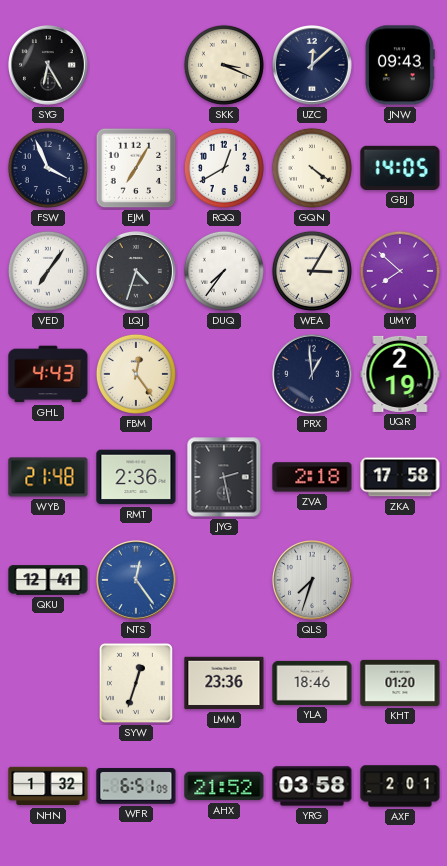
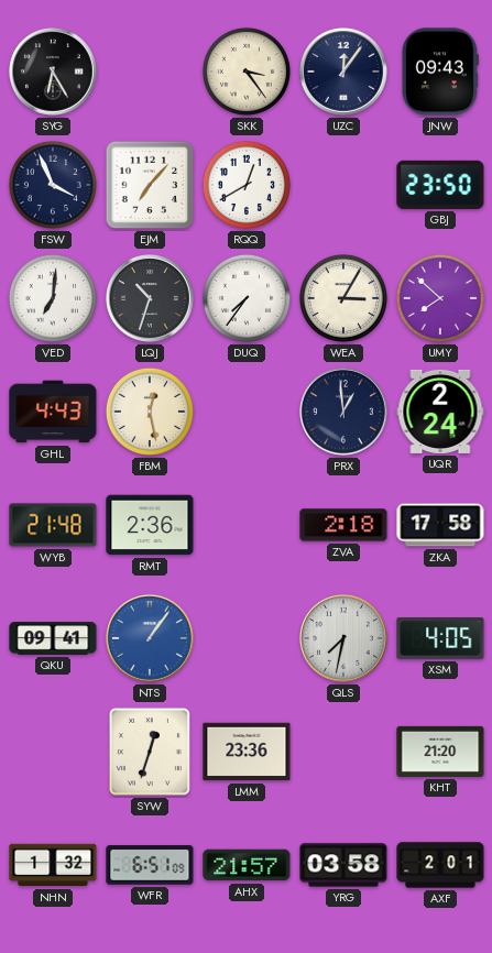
SKK: 3:19 -> 3:24
UZC: 12:08 -> 12:06
EJM: 7:05 -> 7:07
GQN: 4:21 -> none
GBJ: 14:05 -> 23:50
VED: 7:06 -> 7:01
LQJ: 4:33 -> 10:33
FBM: 12:24 -> 12:28
UQR: 2:19 -> 2:24
JYG: 2:28 -> none
QKU: 12:41 -> 09:41
NTS: 12:24 -> 1:06
QLS: 7:33 -> 7:32
XSM: none -> 4:05
YLA: 18:46 -> none
KHT: 01:20 -> 21:20
AHX: 21:52 -> 21:57
